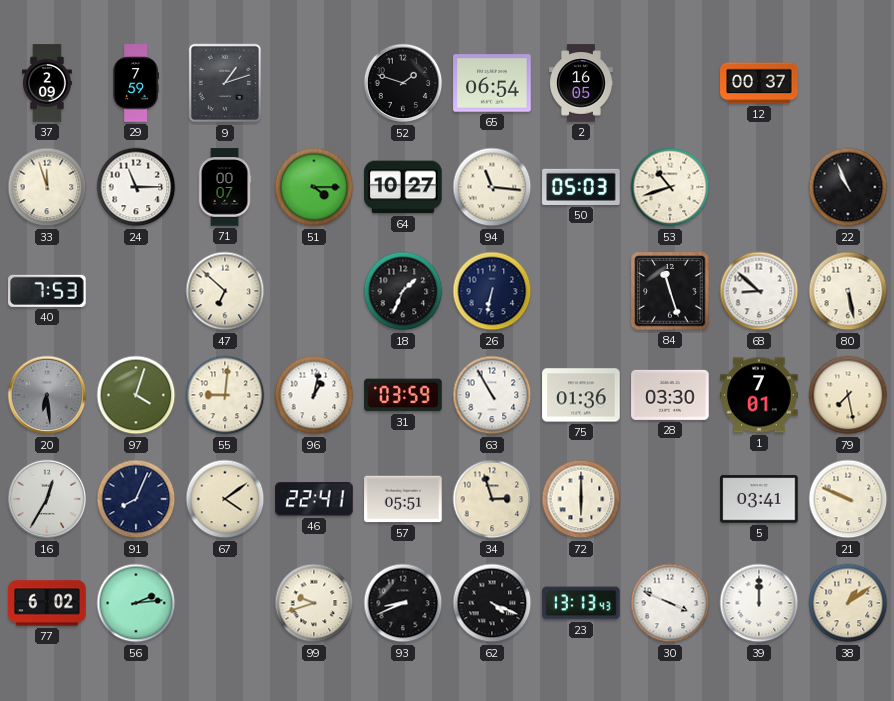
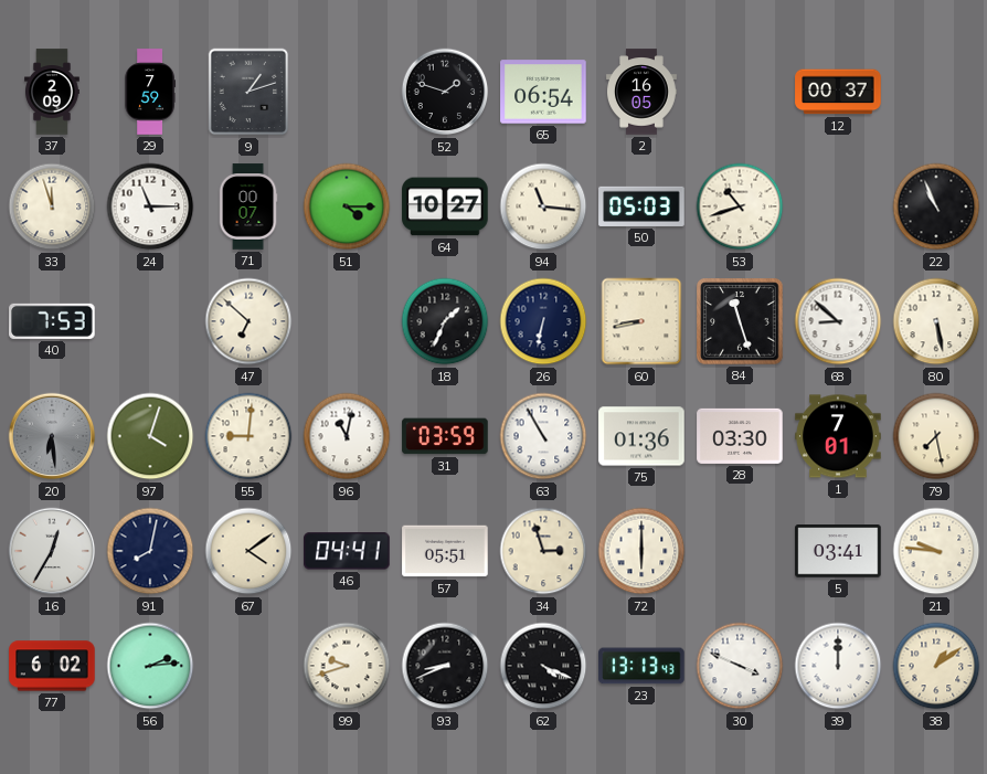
60: none -> 8:43
96: 1:02 -> 11:02
91: 8:04 -> 8:02
46: 22:41 -> 04:41
21: 9:49 -> 9:46
